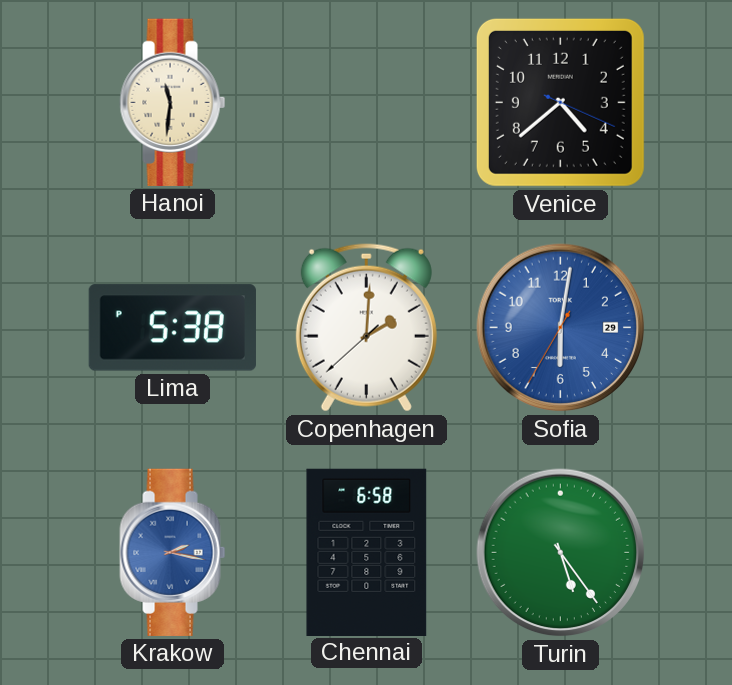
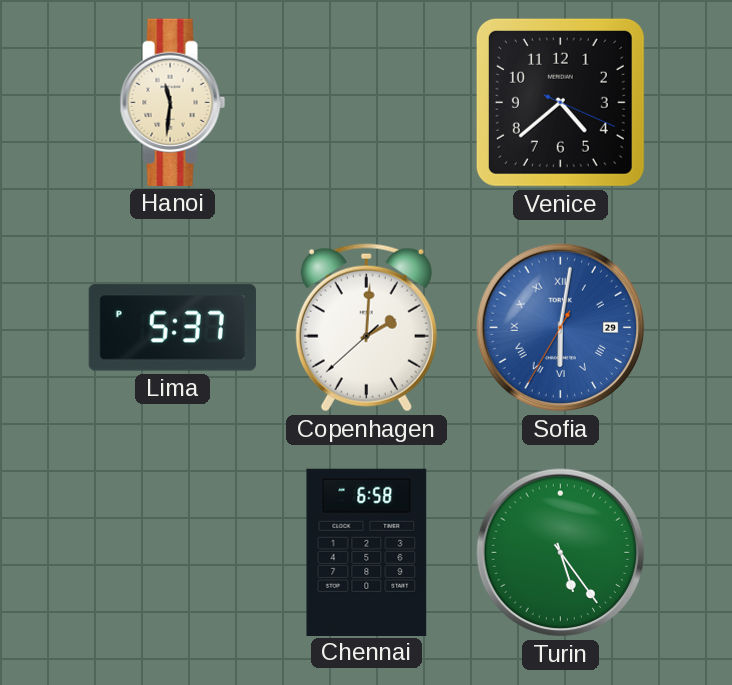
Lima: 5:38 -> 5:37
Sofia numerals: Arabic -> Roman
Krakow: 2:17 -> none
